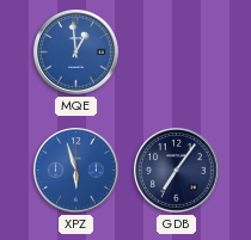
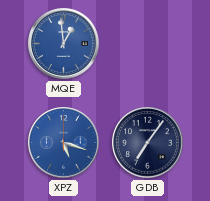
XPZ: 5:57 -> 5:18
